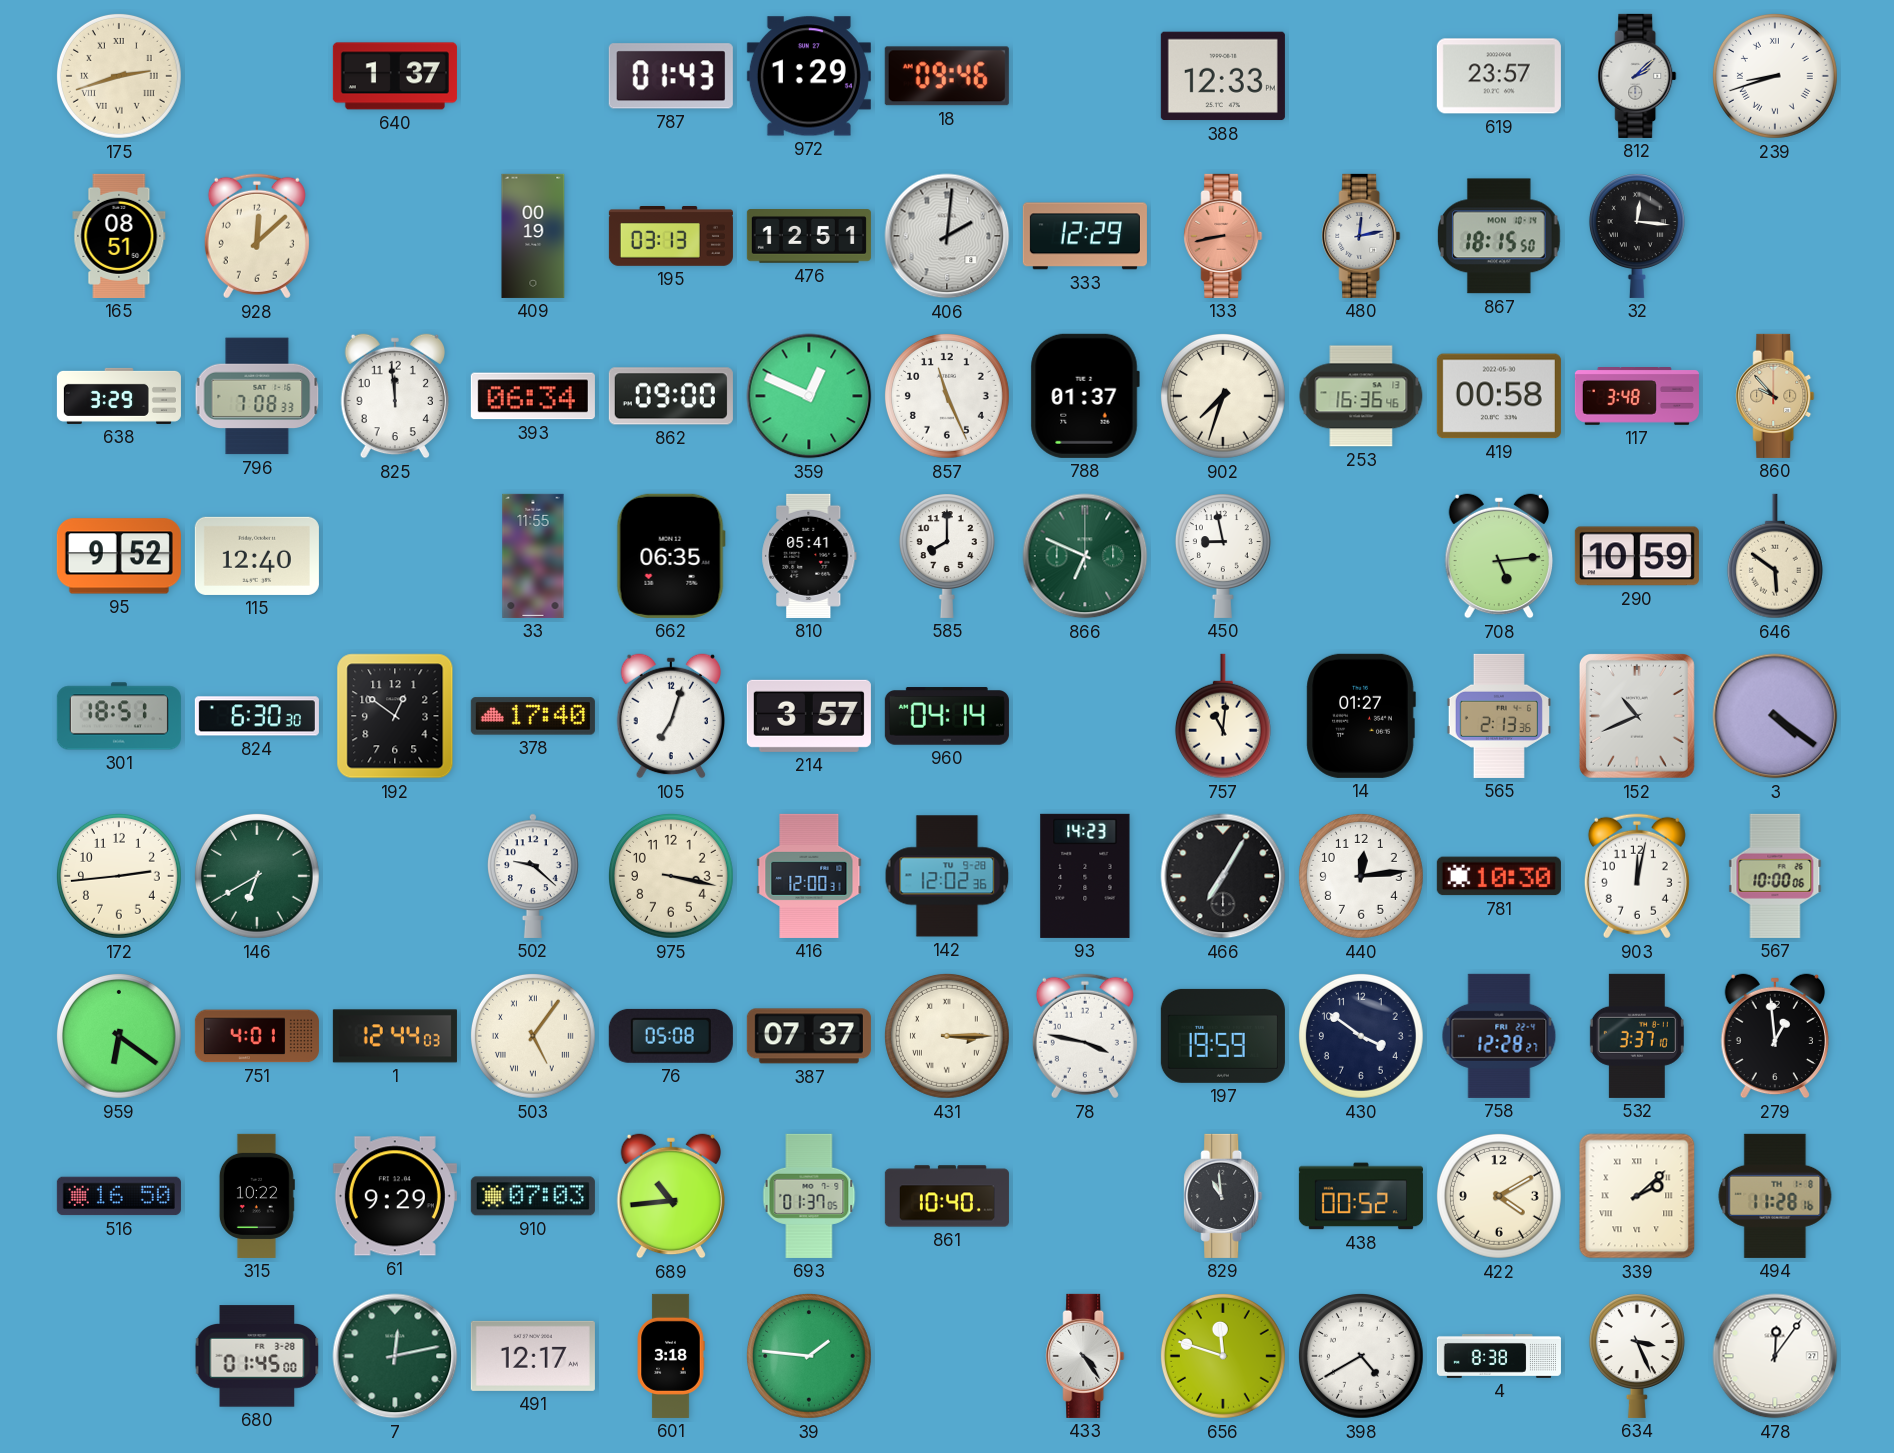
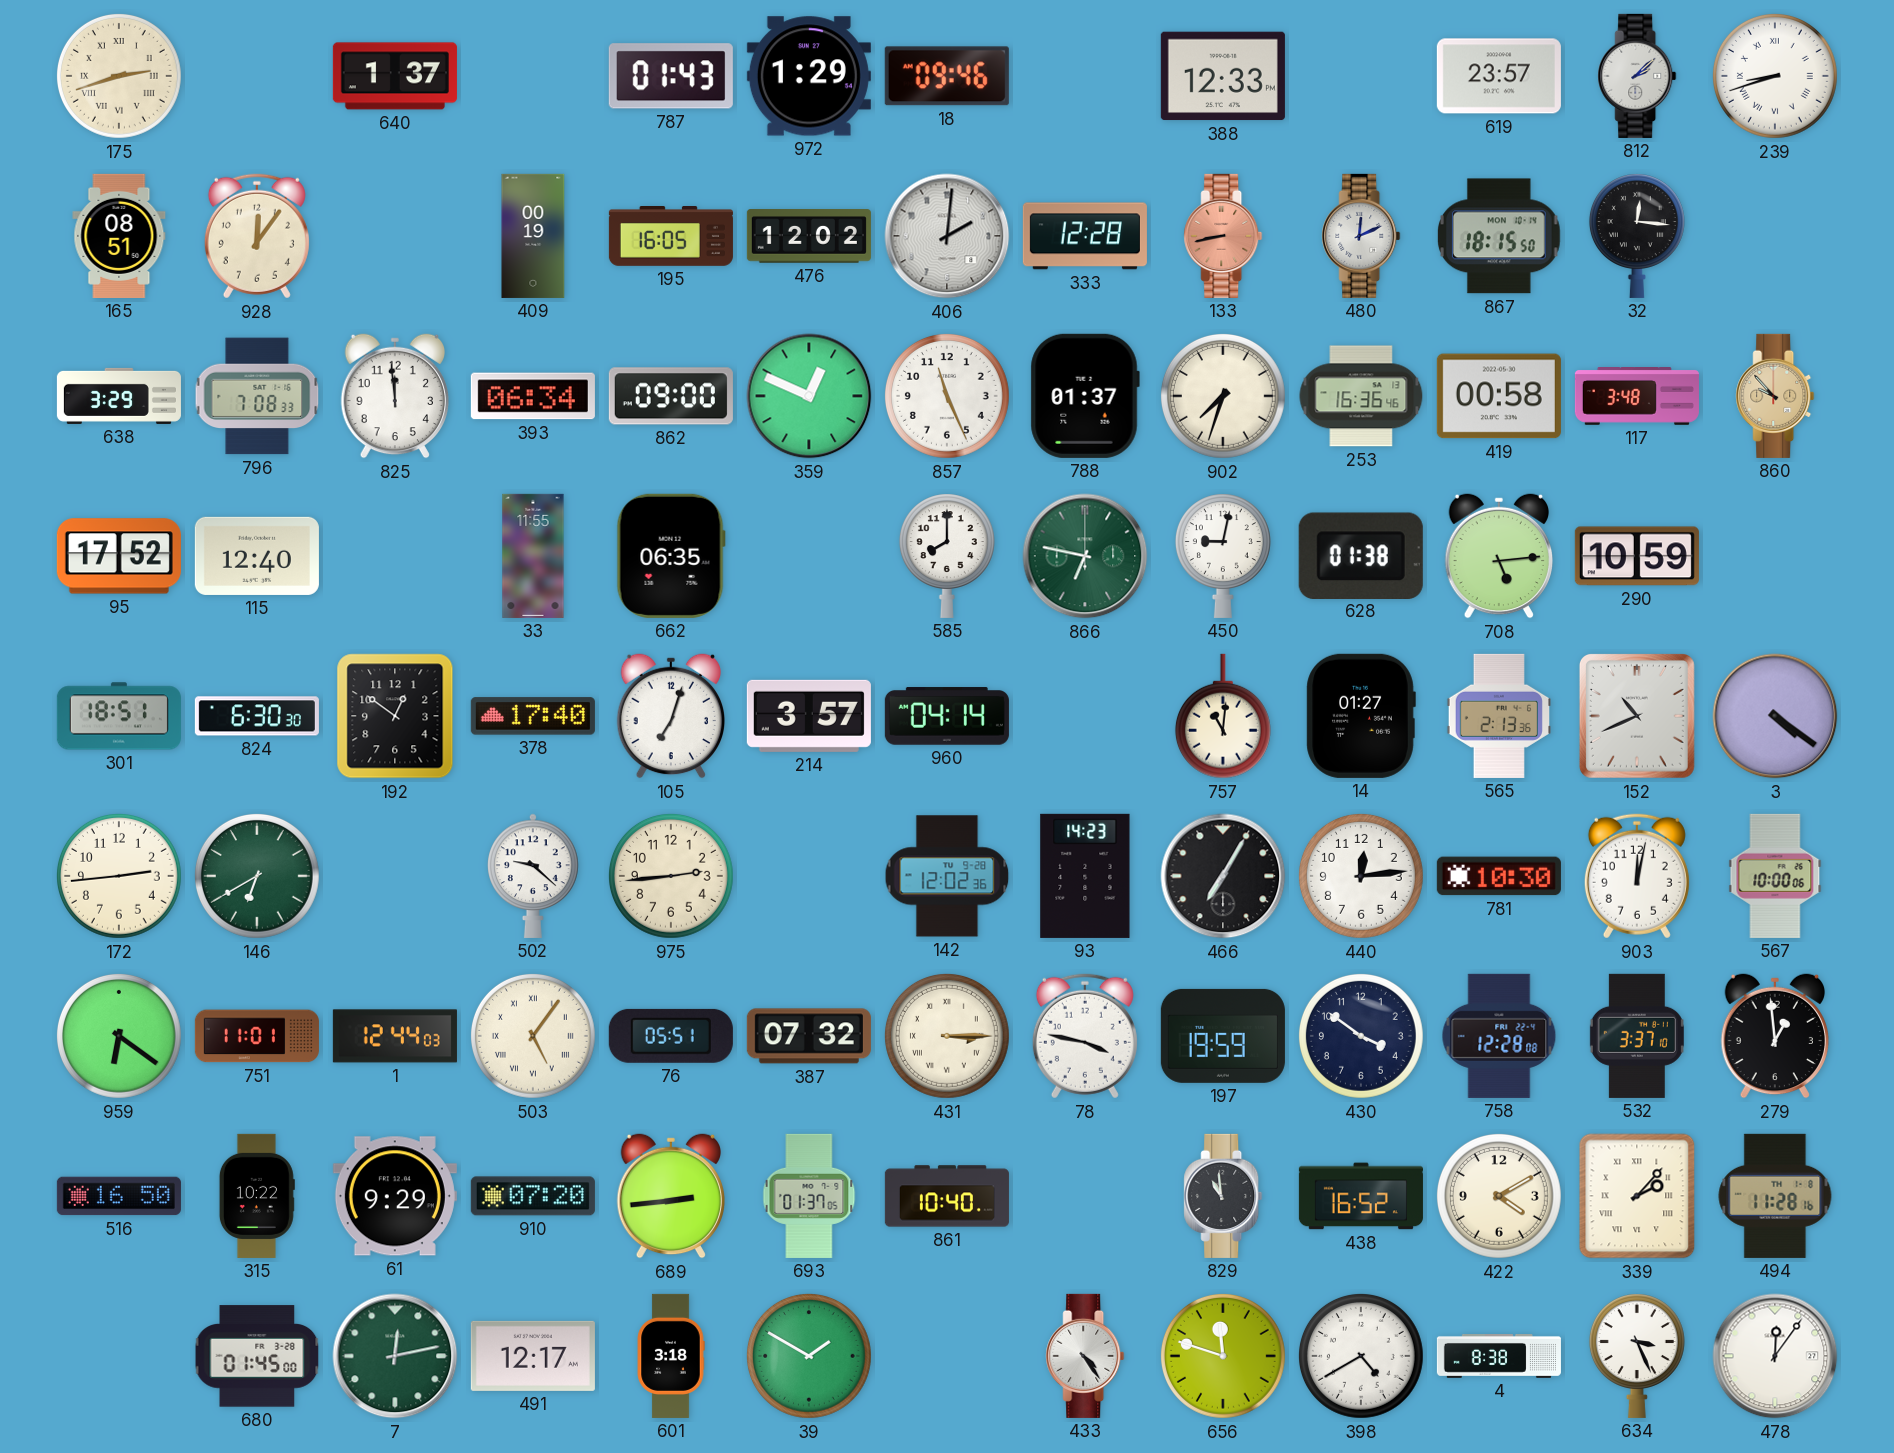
928: 12:08 -> 12:06
195: 03:13 -> 16:05
476: 12:51 -> 12:02
333: 12:29 -> 12:28
480: 12:13 -> 12:11
95: 9:52 -> 17:52
810: 05:41 -> none
866: 6:49 -> 6:47
450: 8:58 -> 9:02
628: none -> 01:38
646: 5:51 -> none
975: 3:17 -> 2:44
416: 12:00 -> none
751: 4:01 -> 11:01
76: 05:08 -> 05:51
387: 07:37 -> 07:32
758: 12:28:27 -> 12:28:08
910: 07:03 -> 07:20
689: 10:44 -> 2:44
438: 00:52 -> 16:52
339: 2:08 -> 2:07
39: 1:46 -> 1:50
